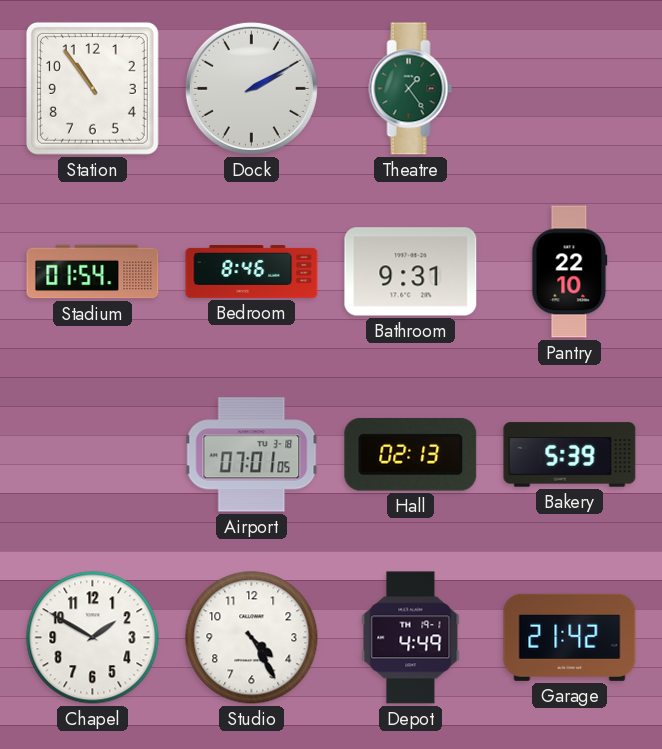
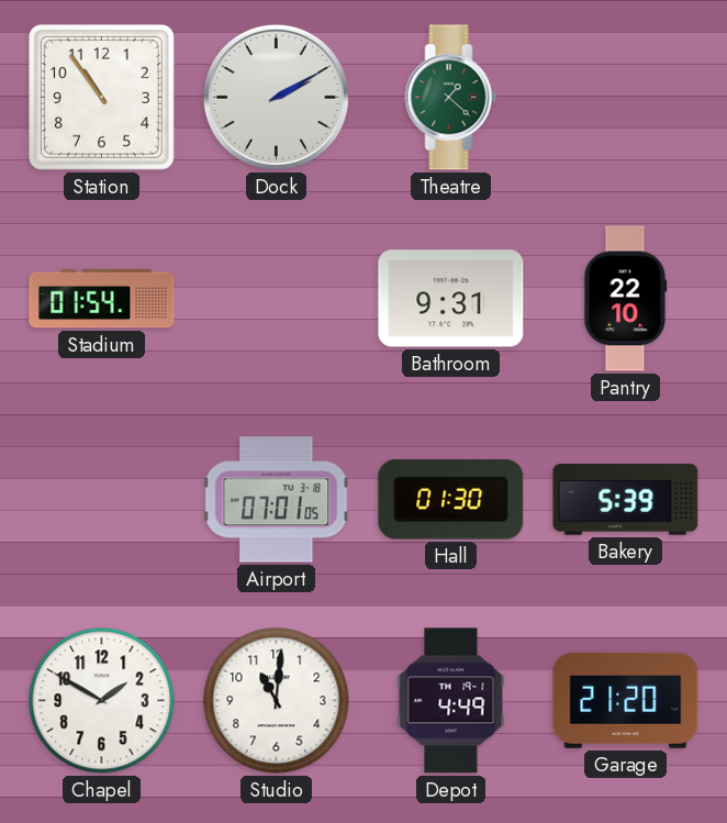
Theatre: 1:24 -> 1:22
Bedroom: 8:46 -> none
Hall: 02:13 -> 01:30
Studio: 4:25 -> 11:01
Garage: 21:42 -> 21:20
